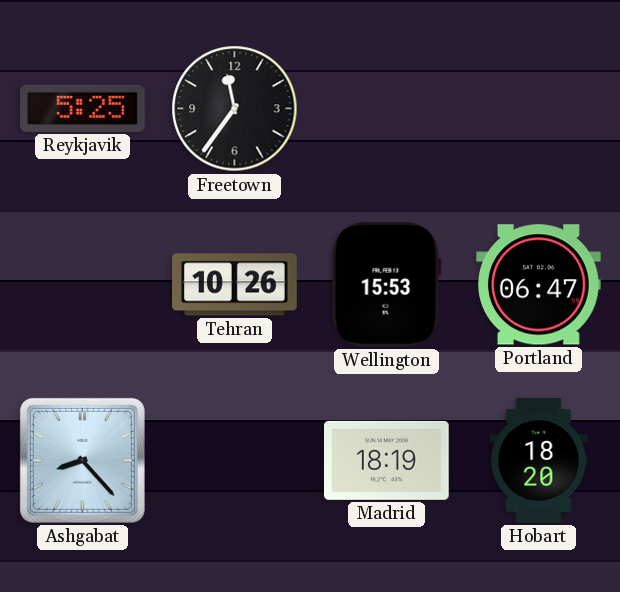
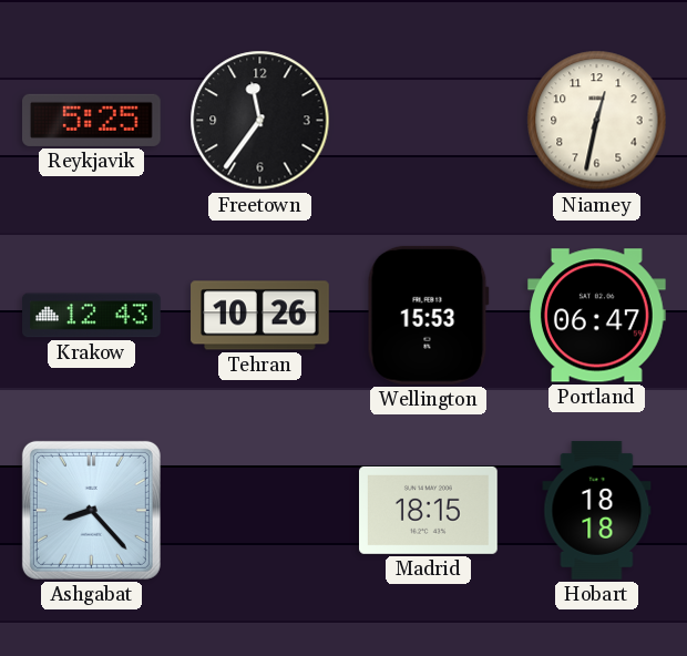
Niamey: none -> 12:32
Krakow: none -> 12:43
Madrid: 18:19 -> 18:15
Hobart: 18:20 -> 18:18
